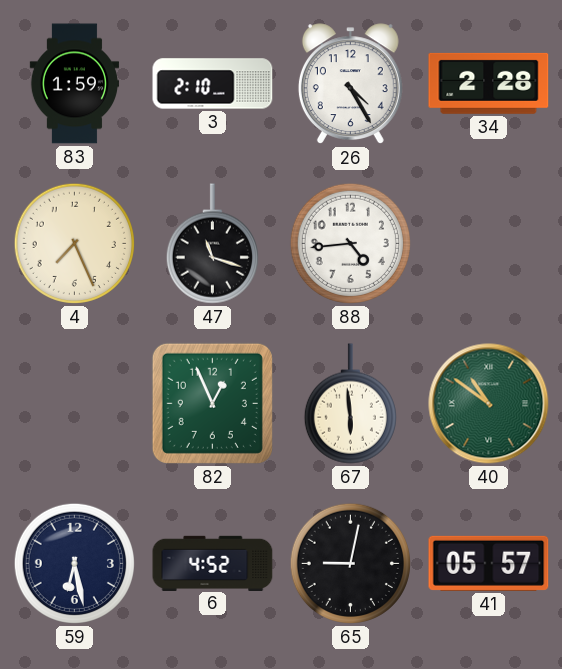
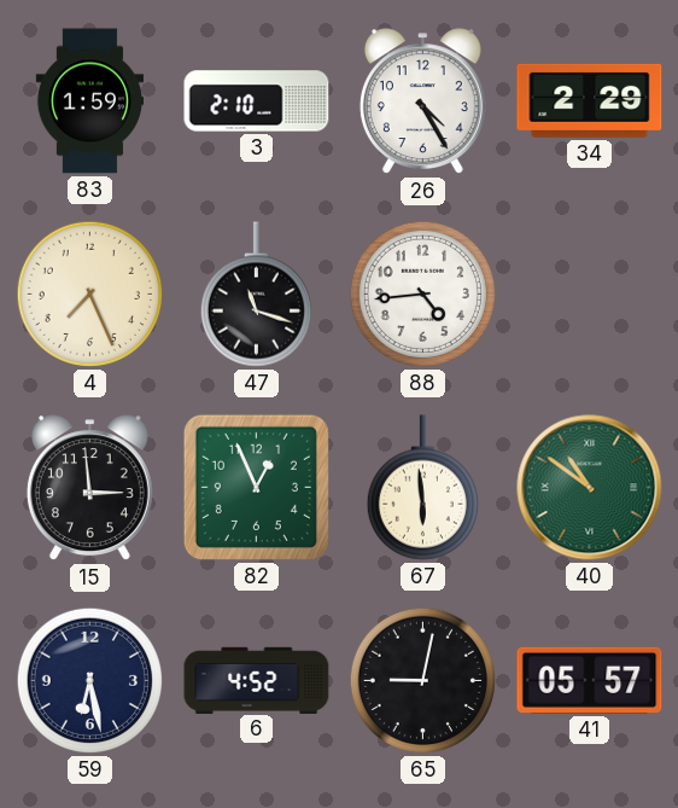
34: 2:28 -> 2:29
15: none -> 2:59
